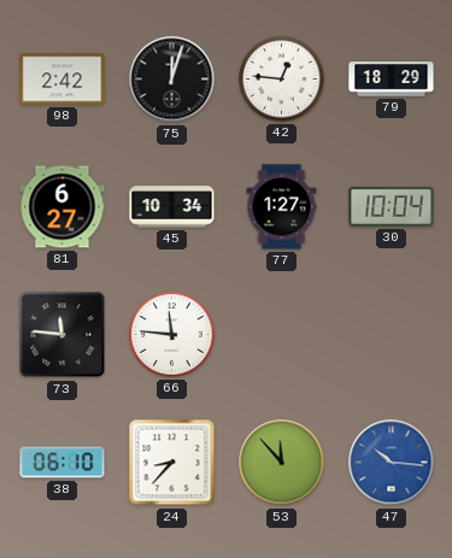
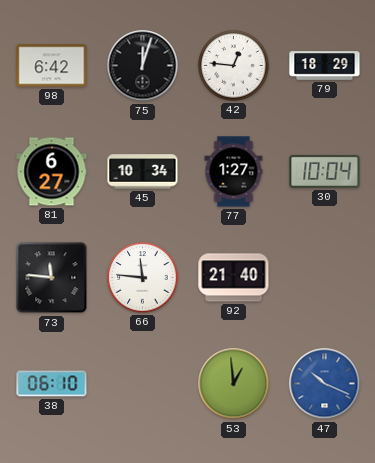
98: 2:42 -> 6:42
92: none -> 21:40
24: 8:37 -> none
53: 11:53 -> 12:59
47: 10:16 -> 10:19
